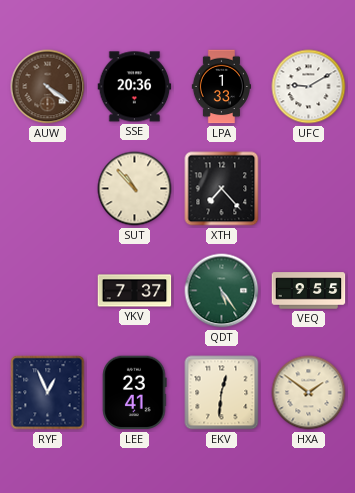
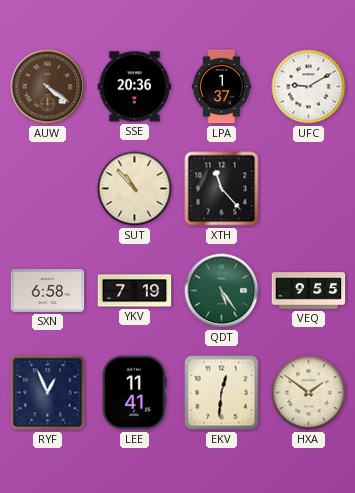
LPA: 1:33 -> 1:37
XTH: 7:23 -> 11:23
SXN: none -> 6:58
YKV: 7:37 -> 7:19
LEE: 23:41 -> 11:41
